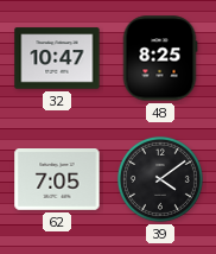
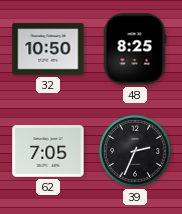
32: 10:47 -> 10:50
39: 4:09 -> 2:34
